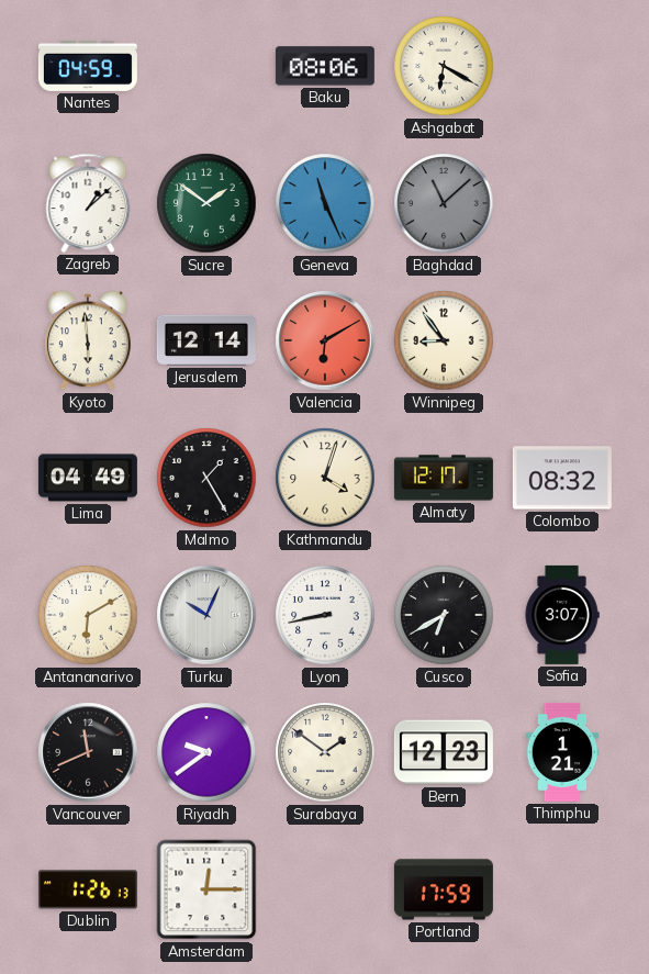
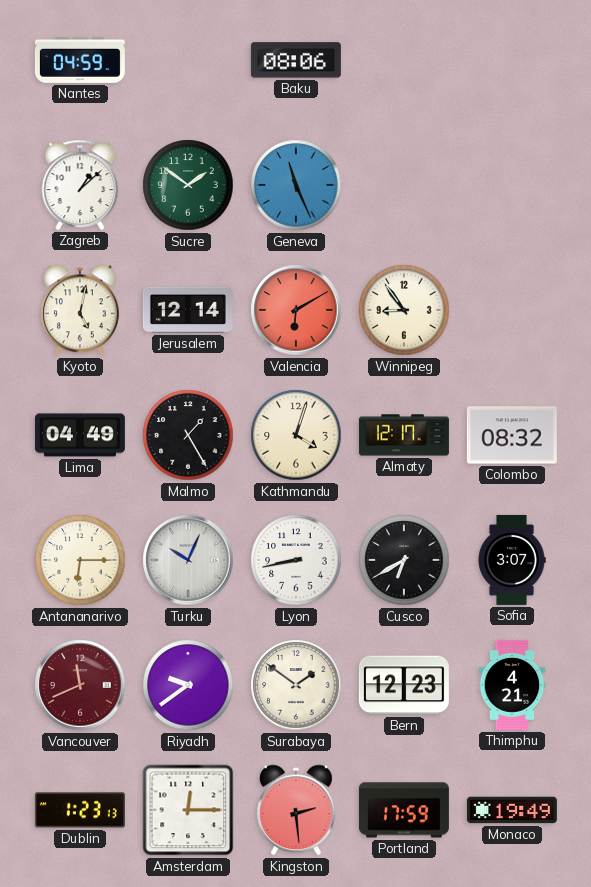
Ashgabat: 6:20 -> none
Baghdad: 11:08 -> none
Kyoto: 5:59 -> 5:02
Antananarivo: 6:10 -> 6:15
Vancouver dial: black -> burgundy
Thimphu: 1:21 -> 4:21
Dublin: 1:26 -> 1:23
Kingston: none -> 2:29
Monaco: none -> 19:49
